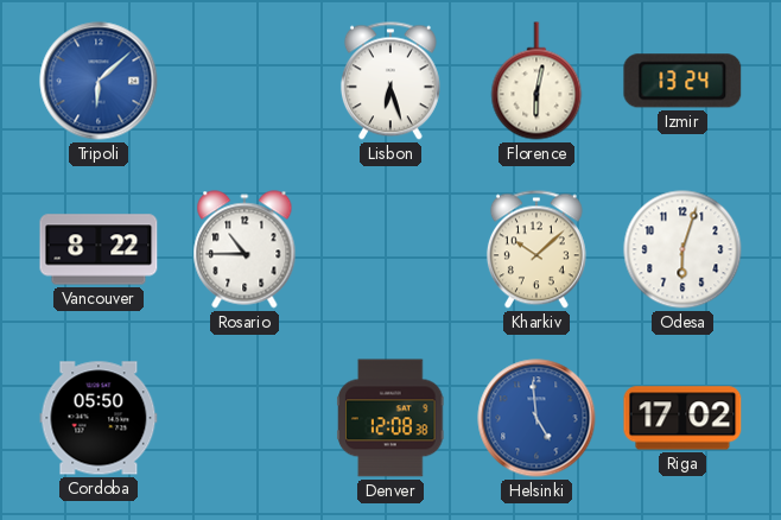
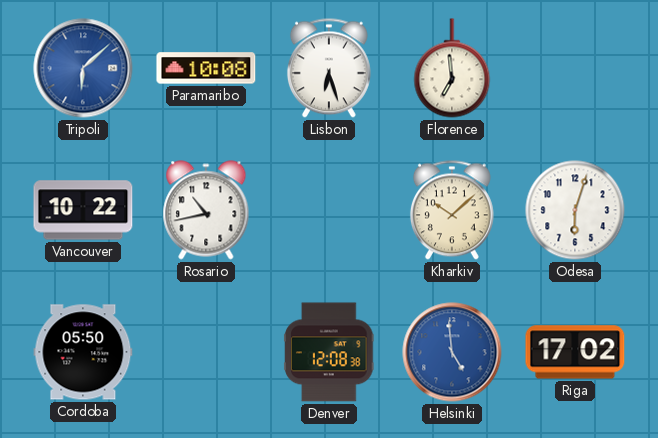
Paramaribo: none -> 10:08
Florence: 6:02 -> 6:59
Izmir: 13:24 -> none
Vancouver: 8:22 -> 10:22
Rosario: 10:45 -> 10:43
